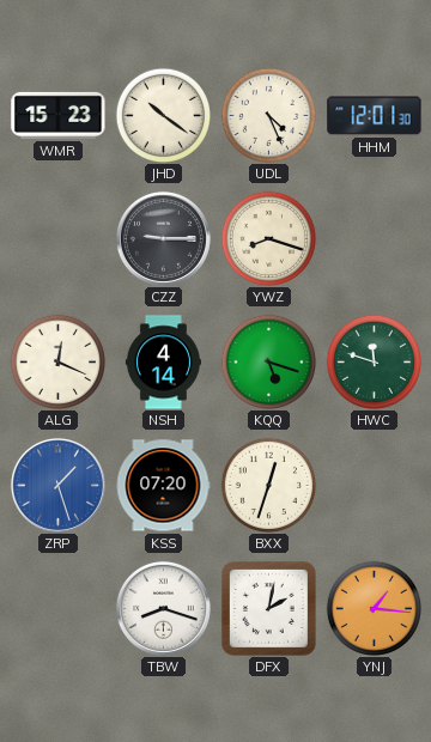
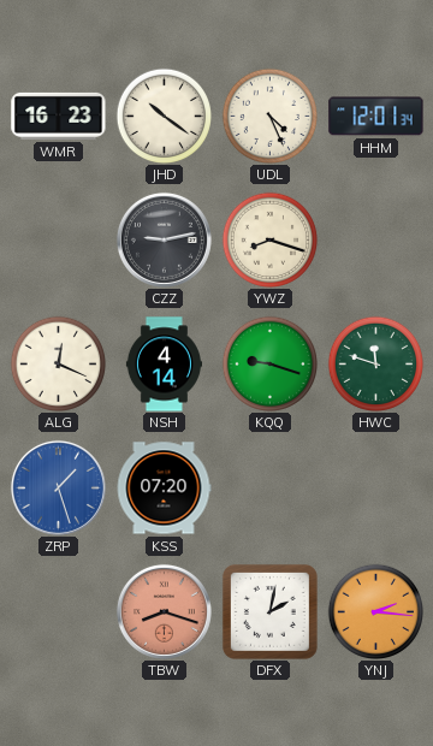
WMR: 15:23 -> 16:23
HHM: 12:01:30 -> 12:01:34
CZZ: 9:15 -> 9:13
KQQ: 5:18 -> 9:18
BXX: 12:33 -> none
TBW dial: white -> salmon
YNJ: 1:16 -> 2:16
